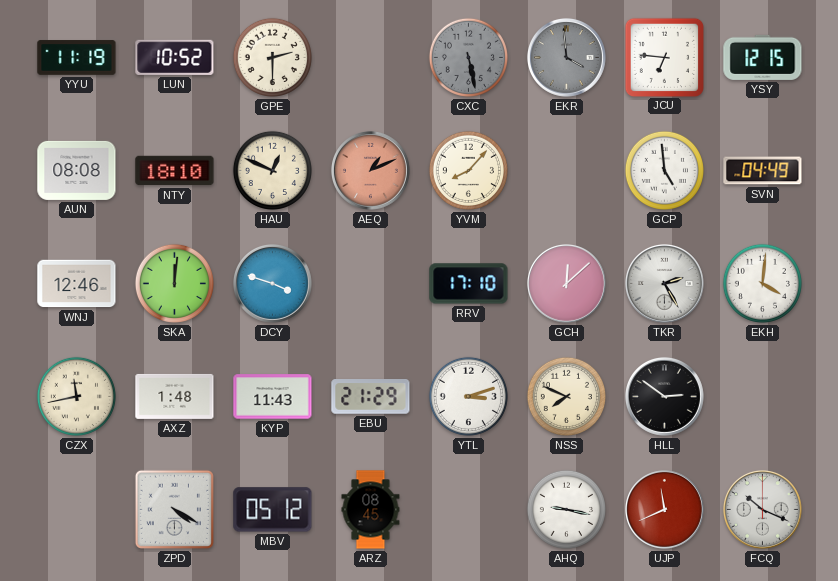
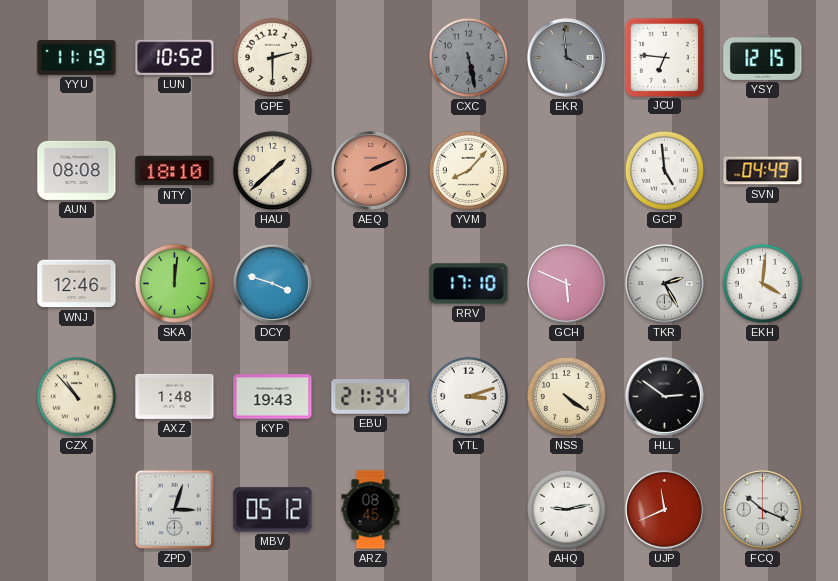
HAU: 12:49 -> 1:38
AEQ: 1:11 -> 2:11
GCH: 12:08 -> 5:49
CZX: 11:43 -> 10:53
KYP: 11:43 -> 19:43
EBU: 21:29 -> 21:34
NSS: 7:49 -> 4:21
ZPD: 4:20 -> 3:03
AHQ: 9:17 -> 9:13
